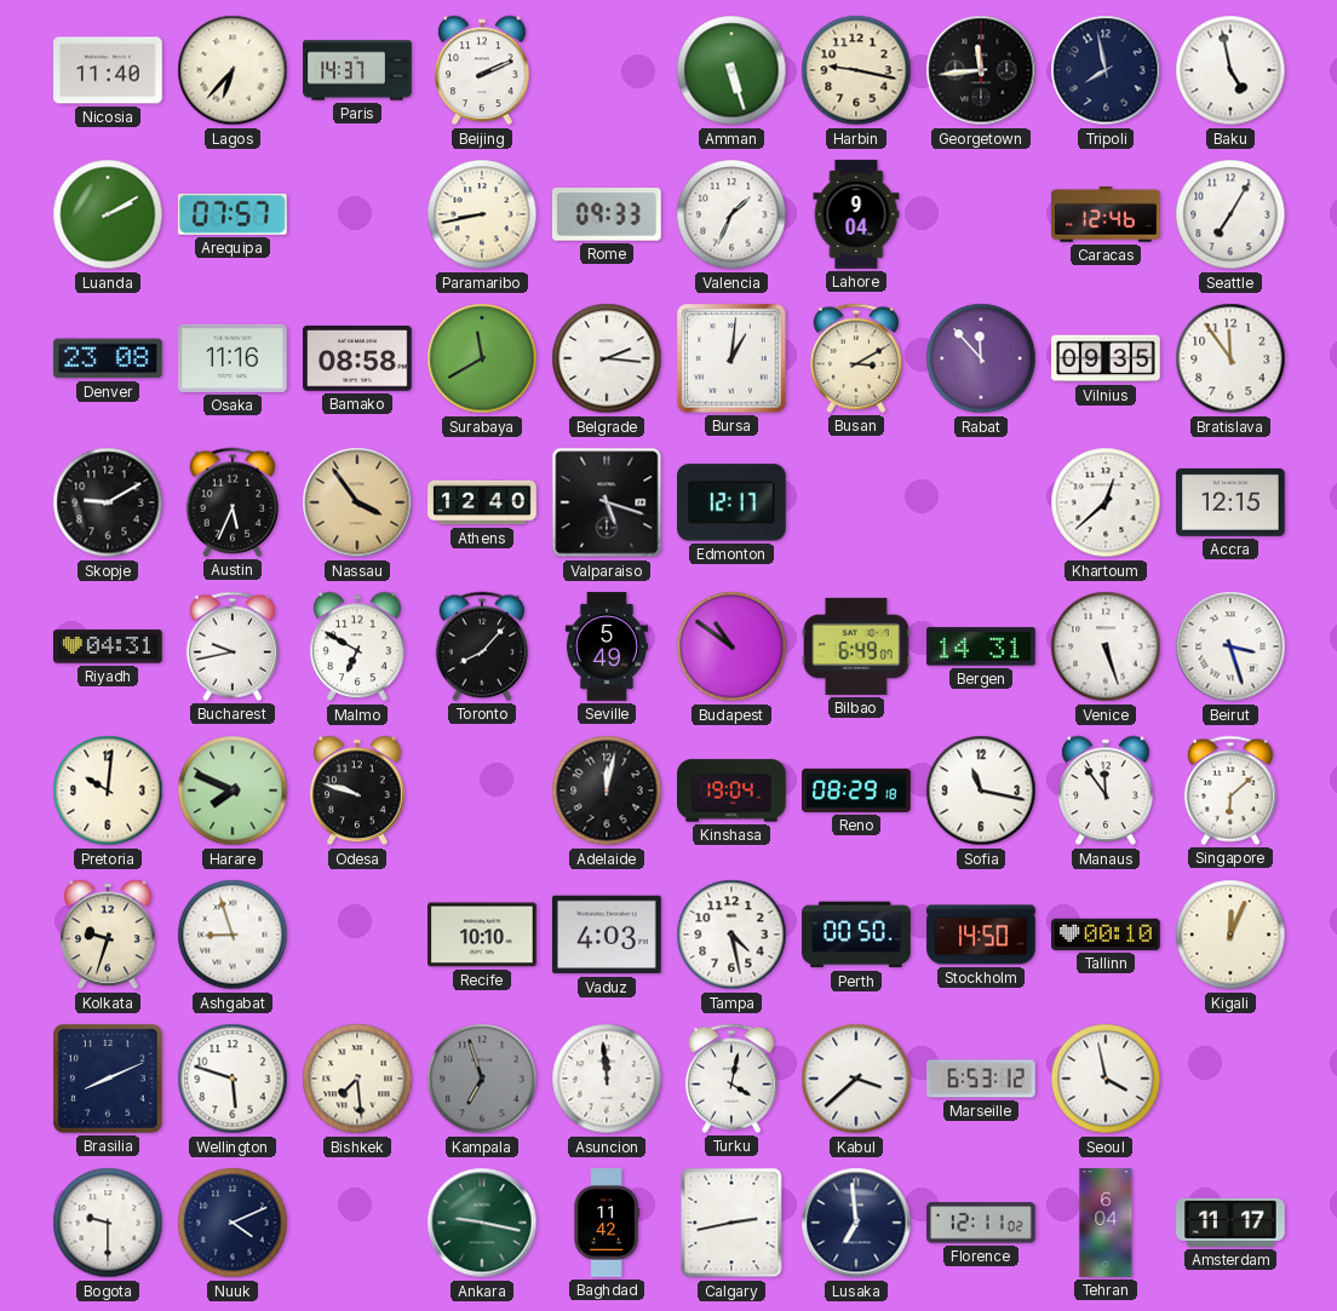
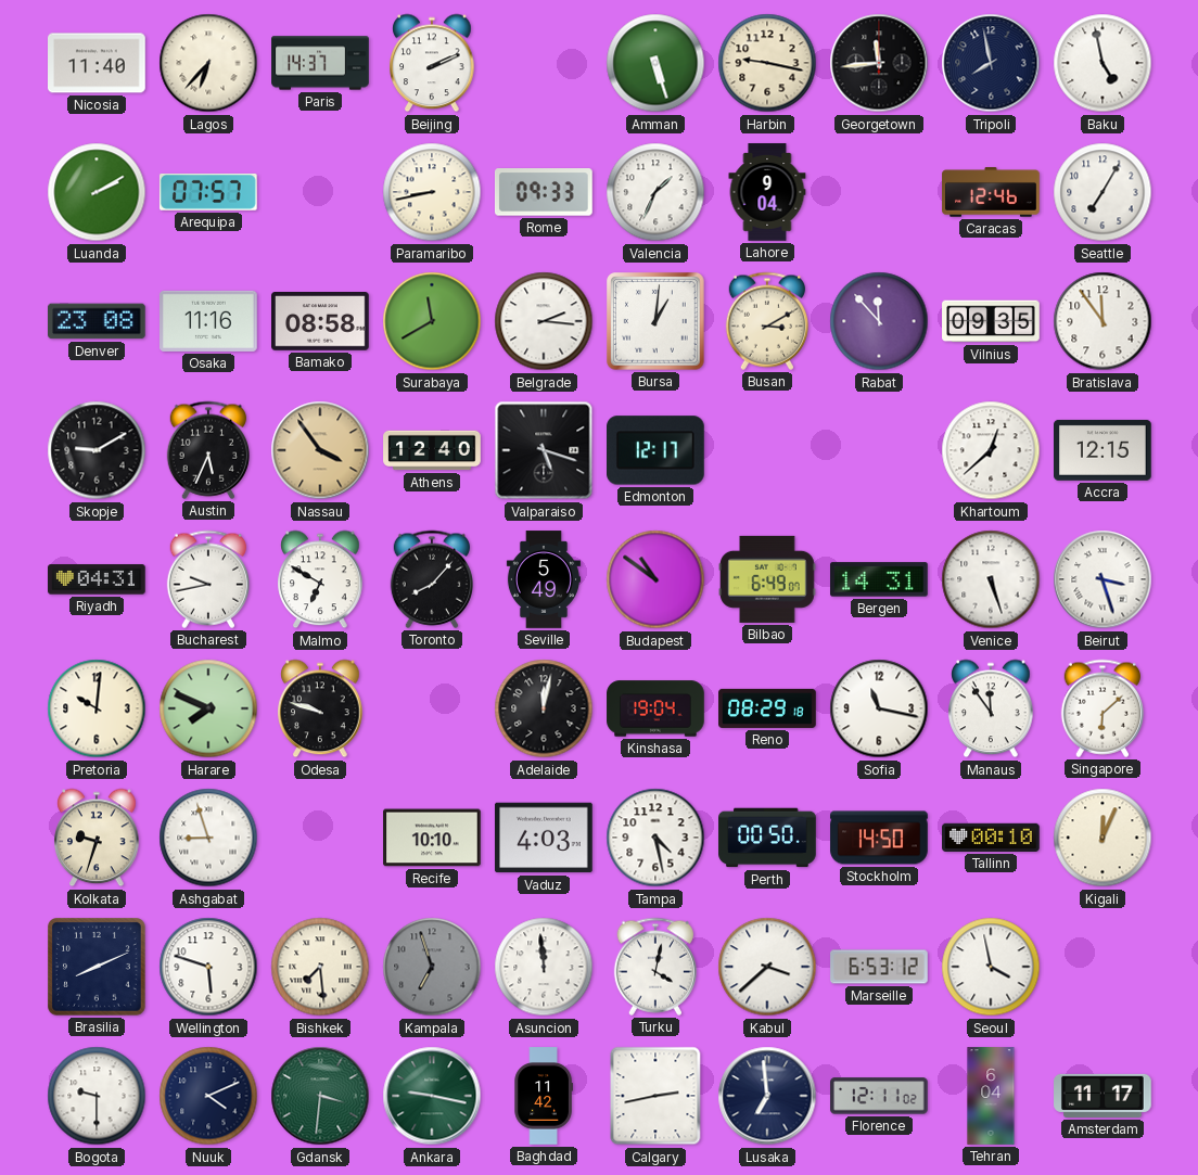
Gdansk: none -> 3:31
